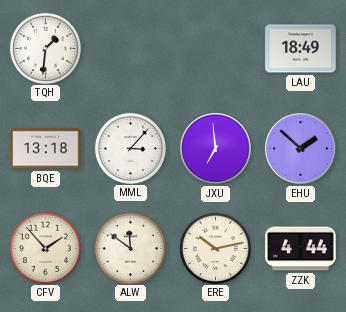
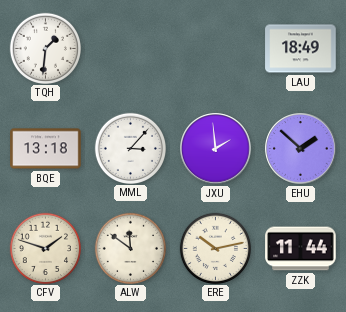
JXU: 6:59 -> 1:59
CFV: 1:53 -> 1:48
ZZK: 4:44 -> 11:44
